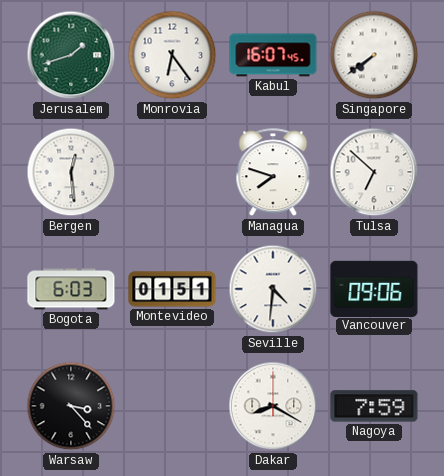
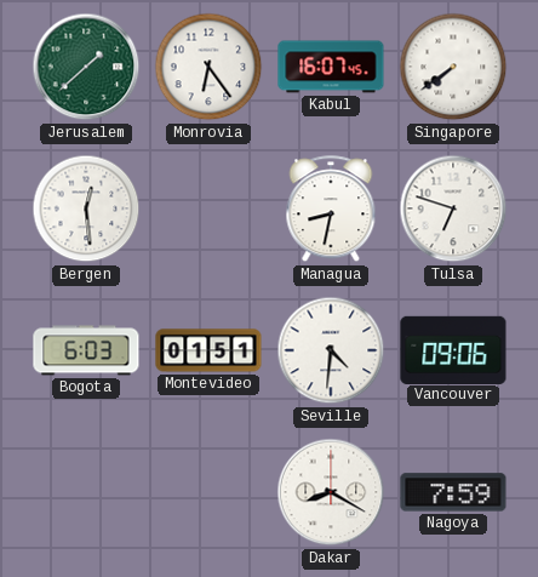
Jerusalem: 1:42 -> 1:38
Managua: 7:48 -> 8:32
Tulsa: 6:52 -> 6:48
Warsaw: 3:23 -> none
